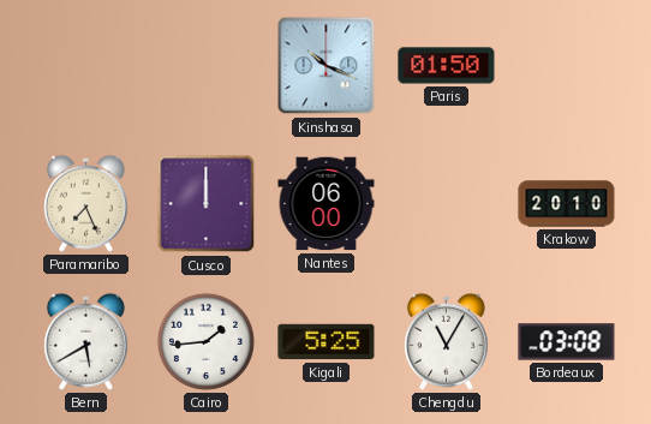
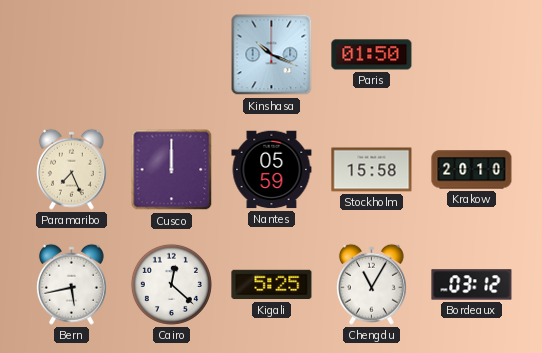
Nantes: 06:00 -> 05:59
Stockholm: none -> 15:58
Bern: 5:40 -> 5:43
Cairo: 1:44 -> 12:22
Bordeaux: 03:08 -> 03:12
